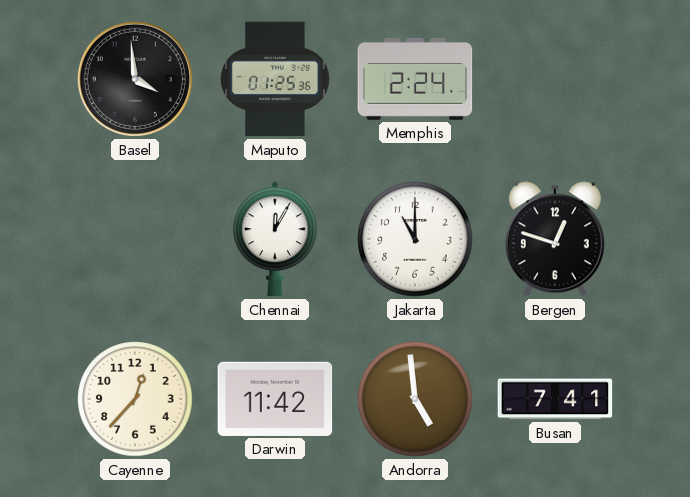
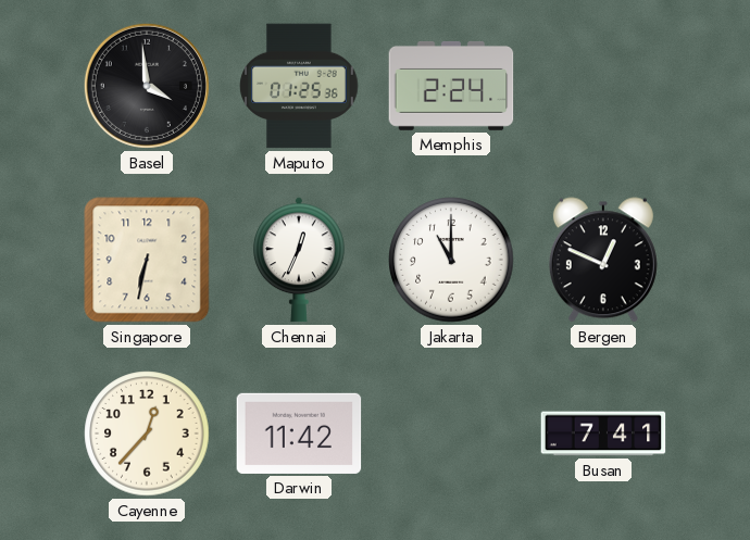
Singapore: none -> 6:32
Chennai: 12:05 -> 12:34
Bergen: 12:48 -> 12:49
Andorra: 4:59 -> none
